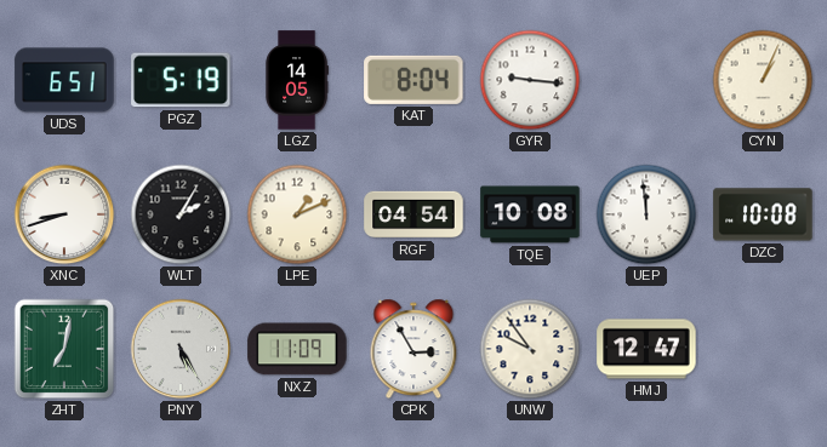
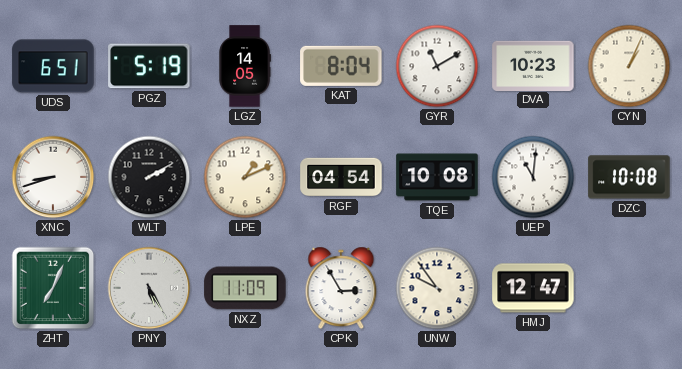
GYR: 9:16 -> 11:10
DVA: none -> 10:23
WLT: 2:05 -> 2:10
UEP: 11:59 -> 11:01
ZHT: 7:02 -> 7:04
